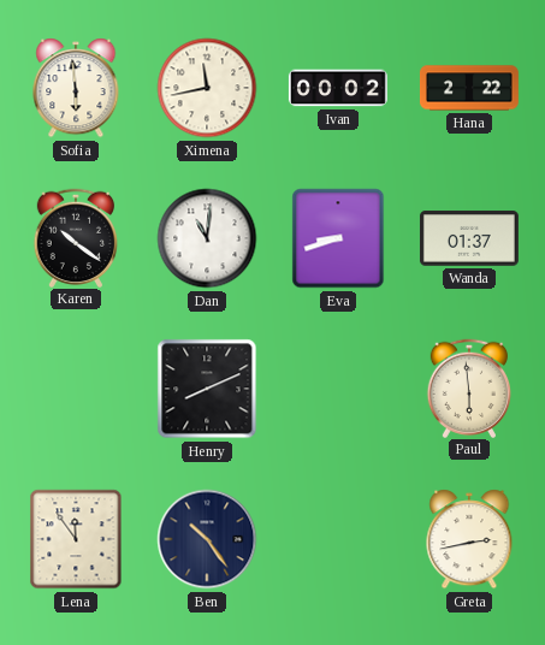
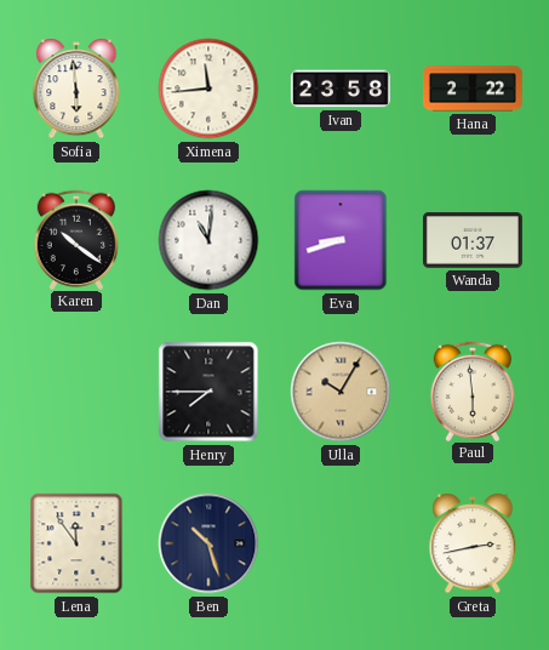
Ximena: 11:43 -> 11:44
Ivan: 00:02 -> 23:58
Henry: 8:11 -> 7:45
Ulla: none -> 10:05
Ben: 10:24 -> 10:27
